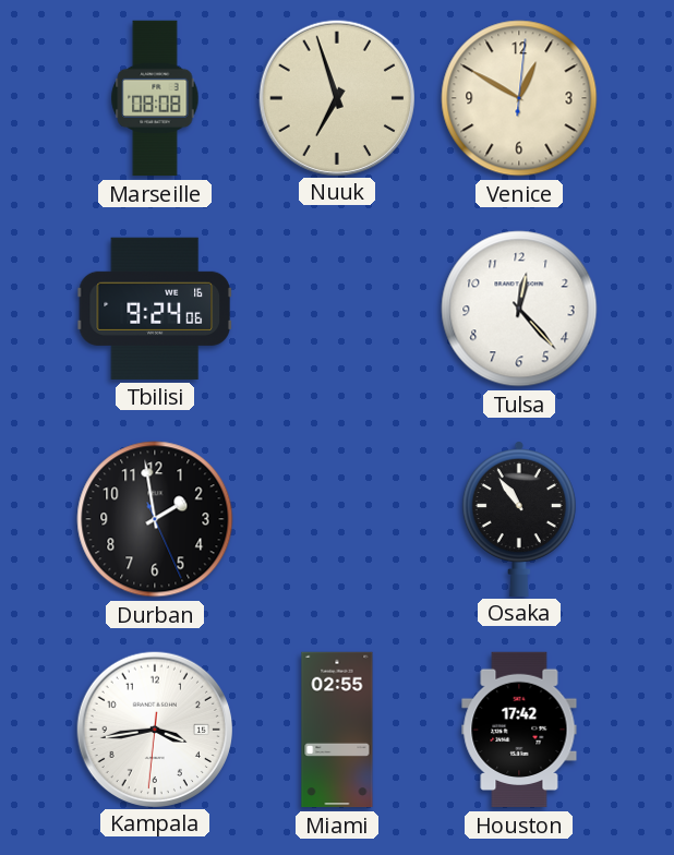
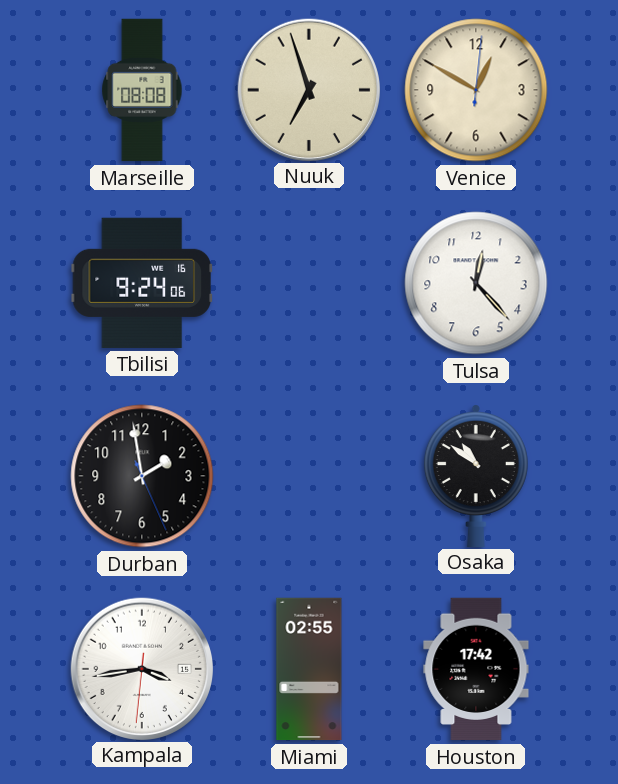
Osaka: 10:54 -> 10:51
